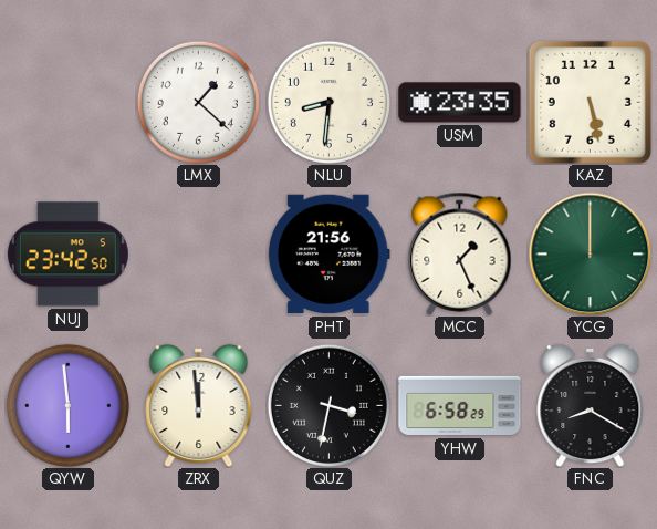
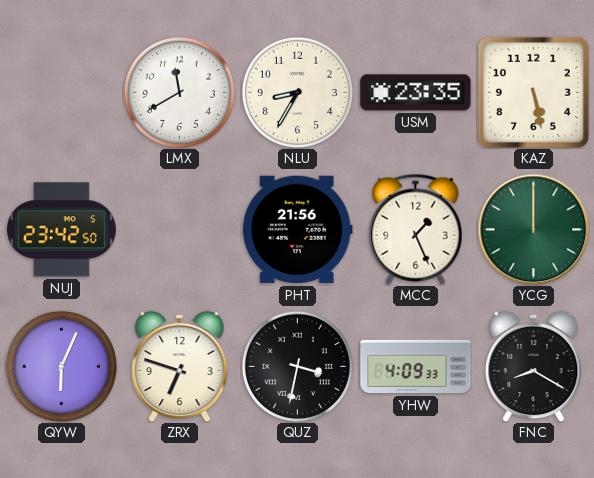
LMX: 1:22 -> 11:40
NLU: 8:31 -> 8:35
QYW: 5:59 -> 6:04
ZRX: 11:59 -> 6:48
YHW: 6:58 -> 4:09
